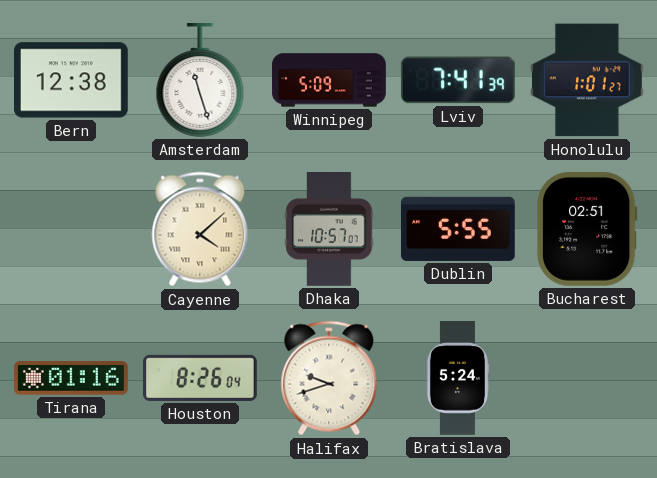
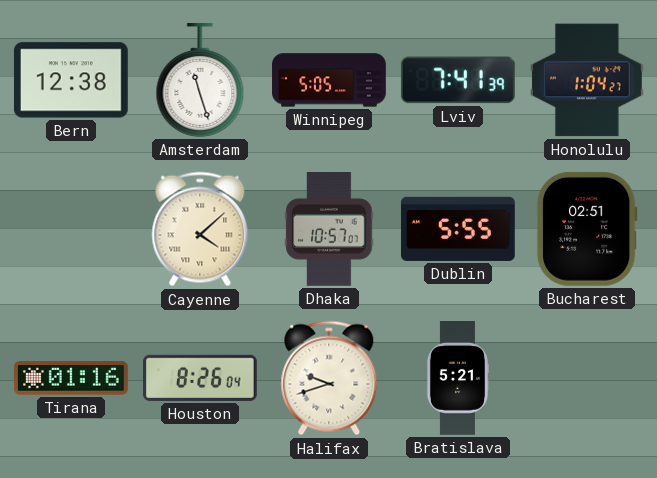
Winnipeg: 5:09 -> 5:05
Honolulu: 1:01 -> 1:04
Bratislava: 5:24 -> 5:21
